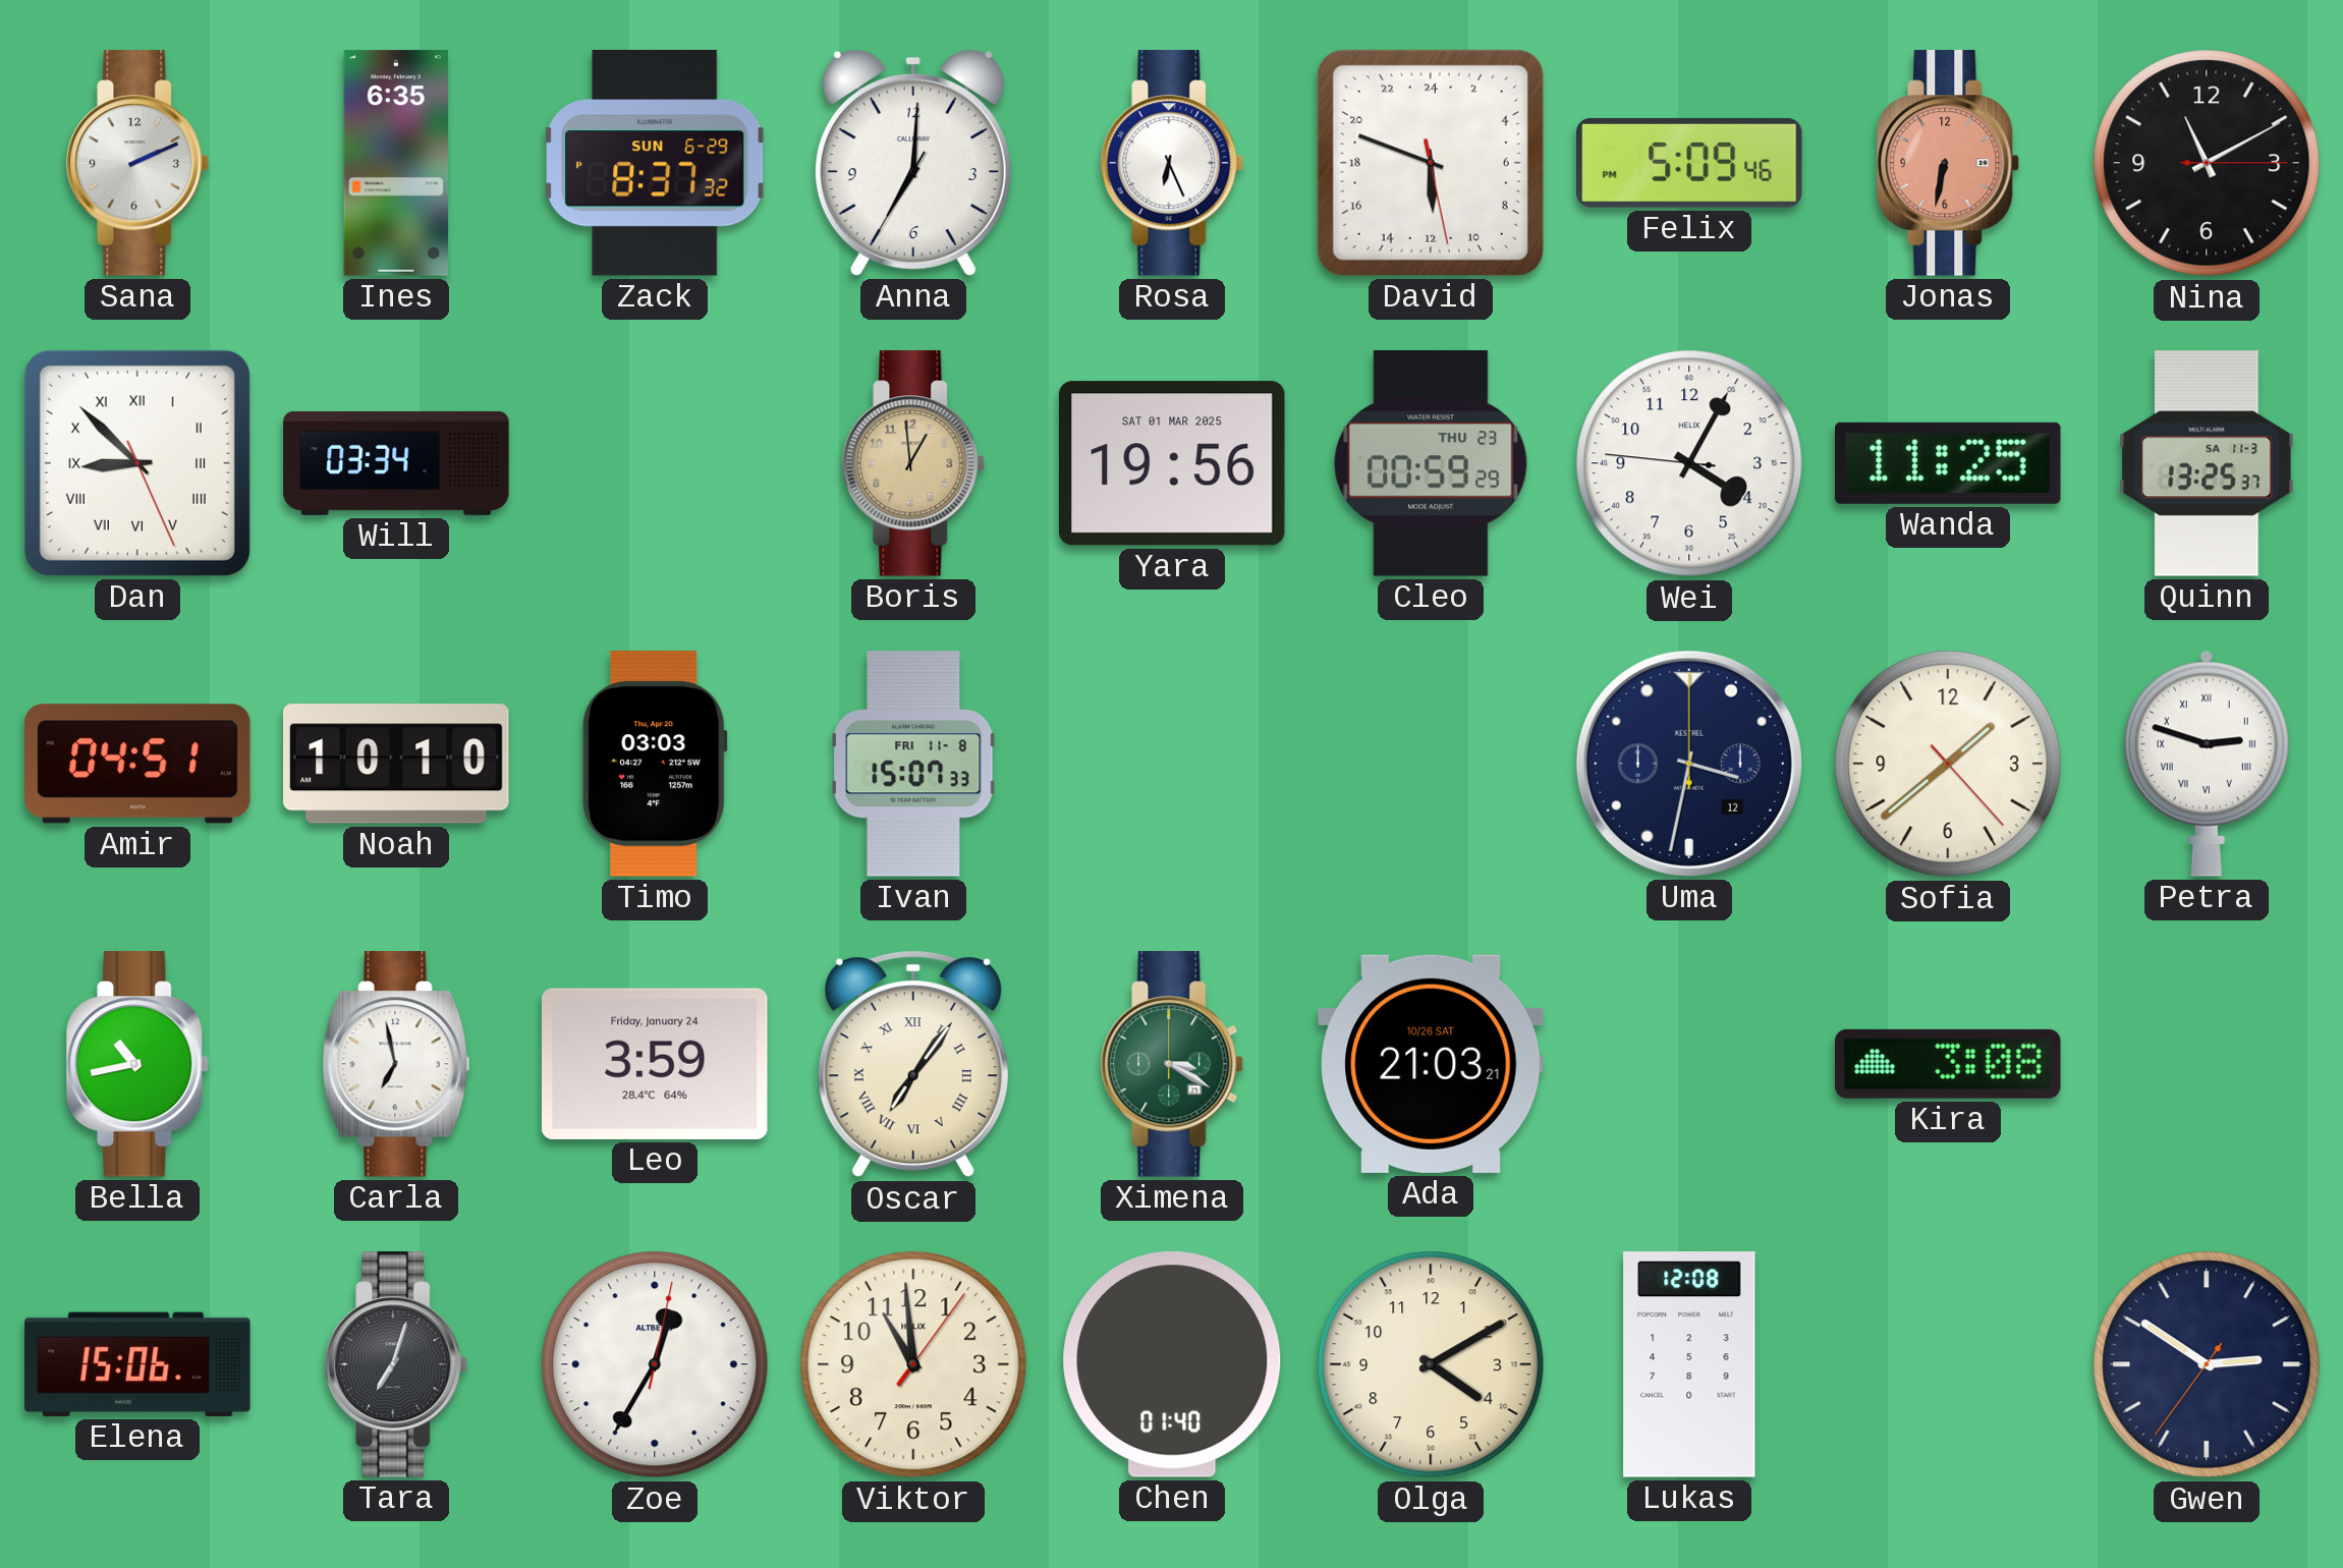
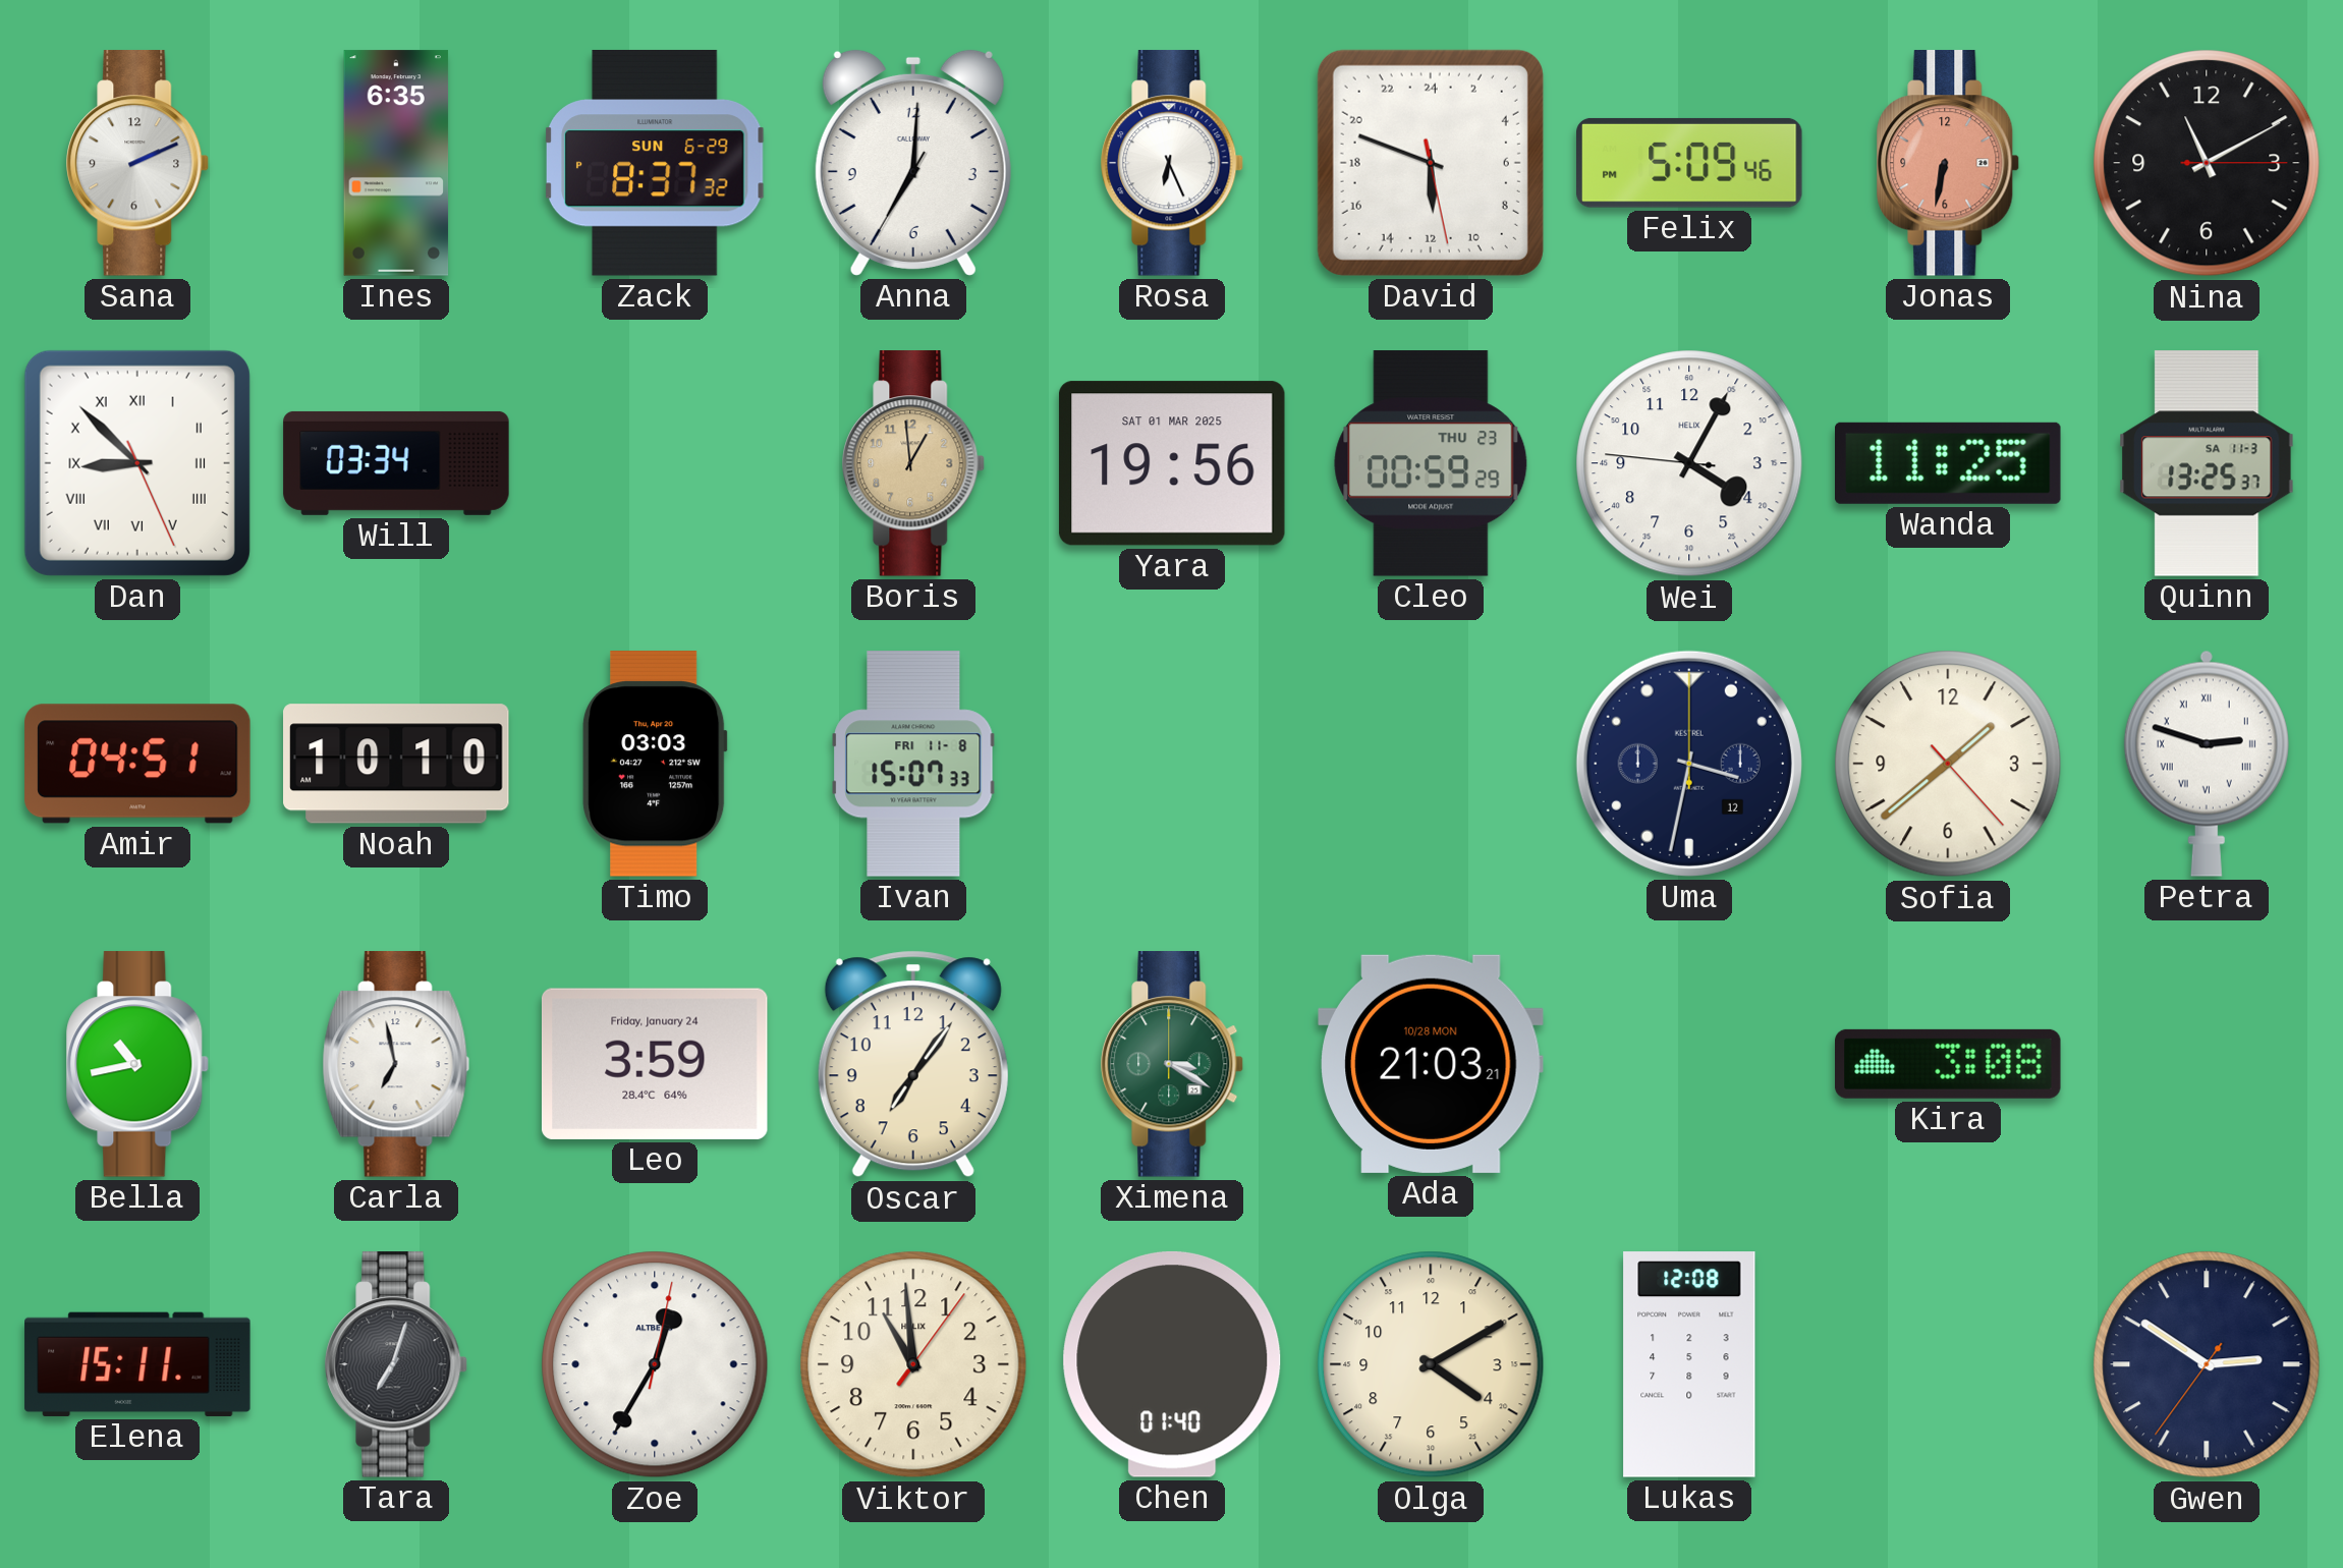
Oscar numerals: Roman -> Arabic
Ada date: 10/26 SAT -> 10/28 MON
Elena: 15:06 -> 15:11
